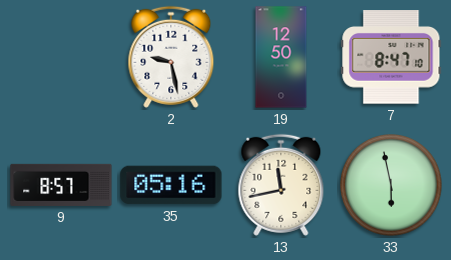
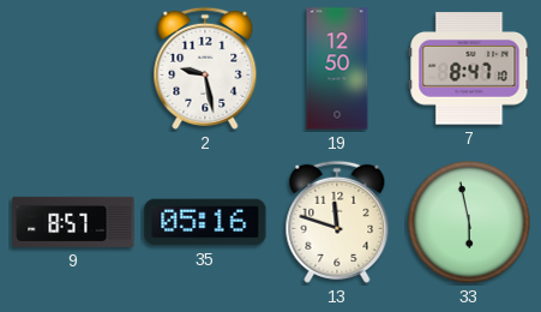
13: 11:43 -> 11:48
